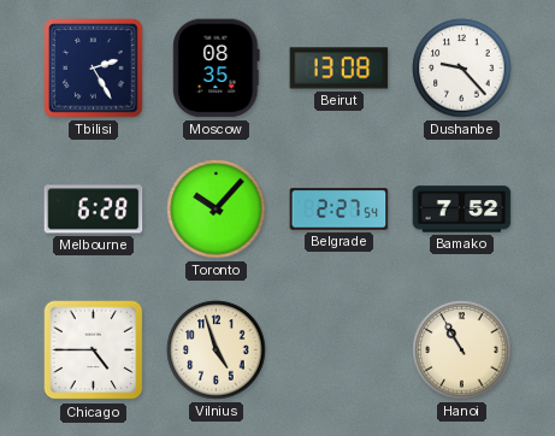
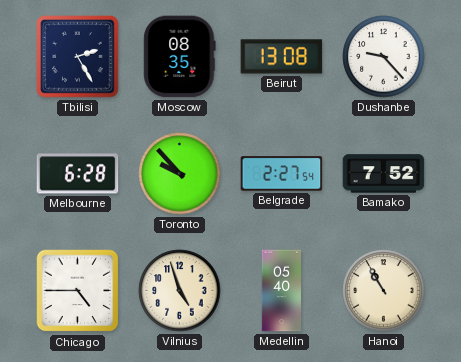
Toronto: 10:07 -> 9:53
Medellin: none -> 05:40
